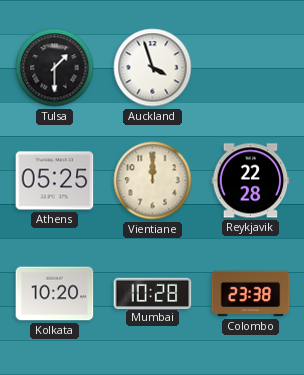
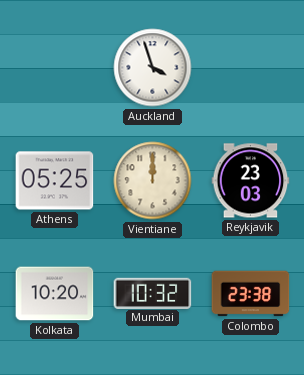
Tulsa: 1:30 -> none
Reykjavik: 22:28 -> 23:03
Mumbai: 10:28 -> 10:32
